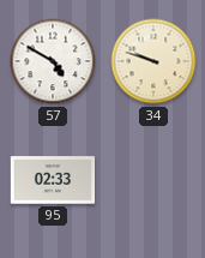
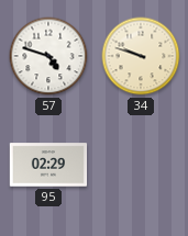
57: 4:50 -> 4:48
95: 02:33 -> 02:29
